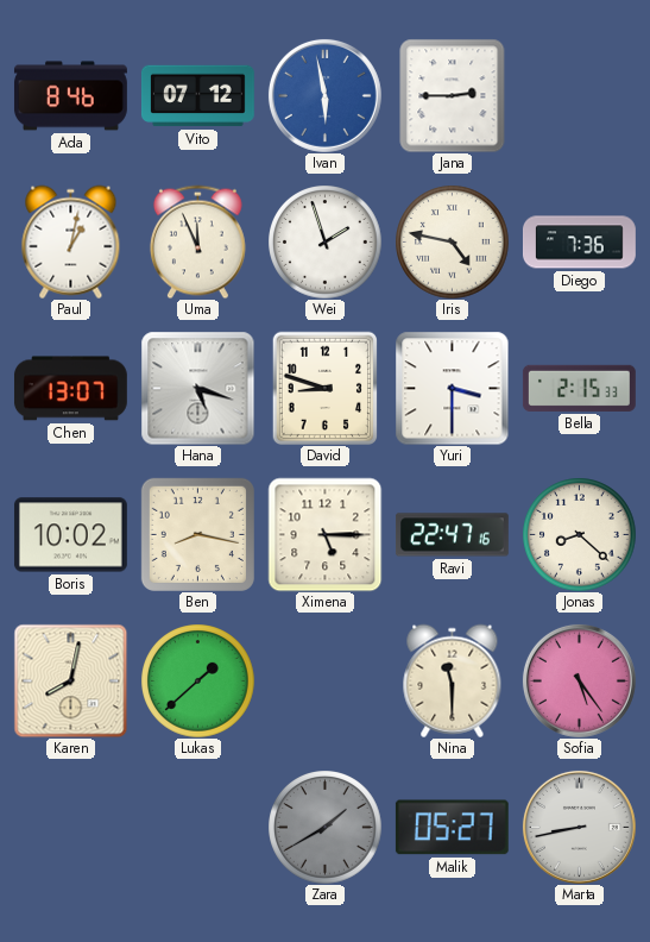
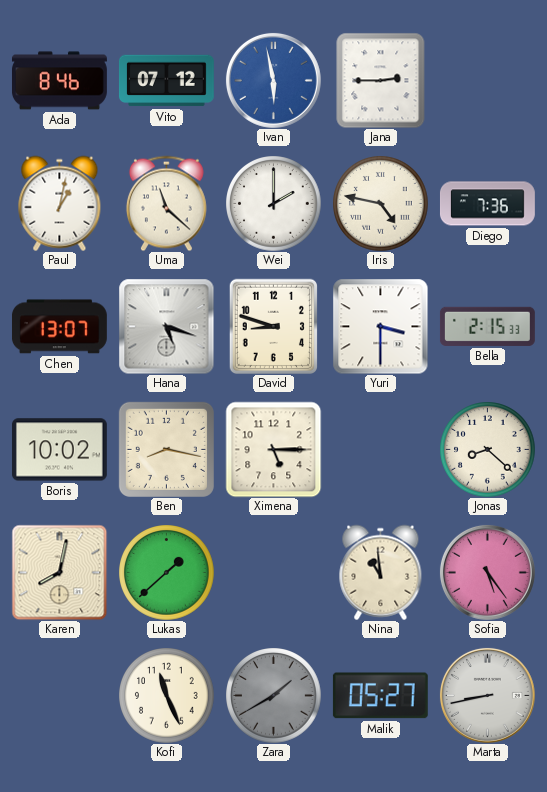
Uma: 11:56 -> 11:22
Wei: 1:57 -> 2:00
Ravi: 22:47 -> none
Nina: 11:30 -> 10:59
Kofi: none -> 11:26
